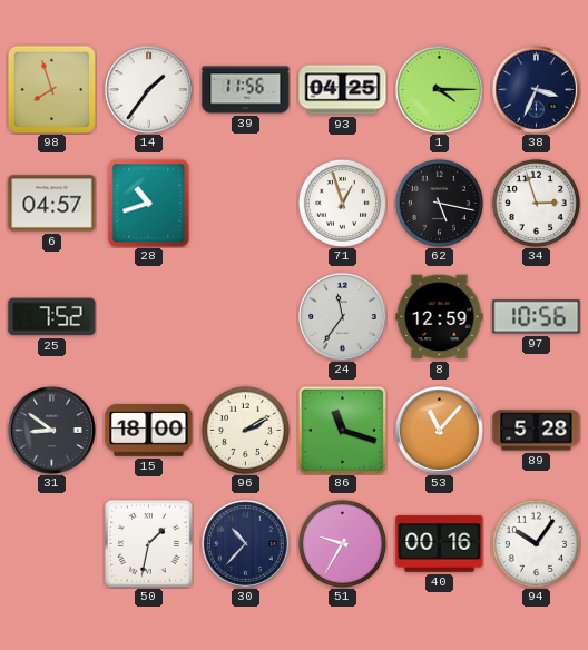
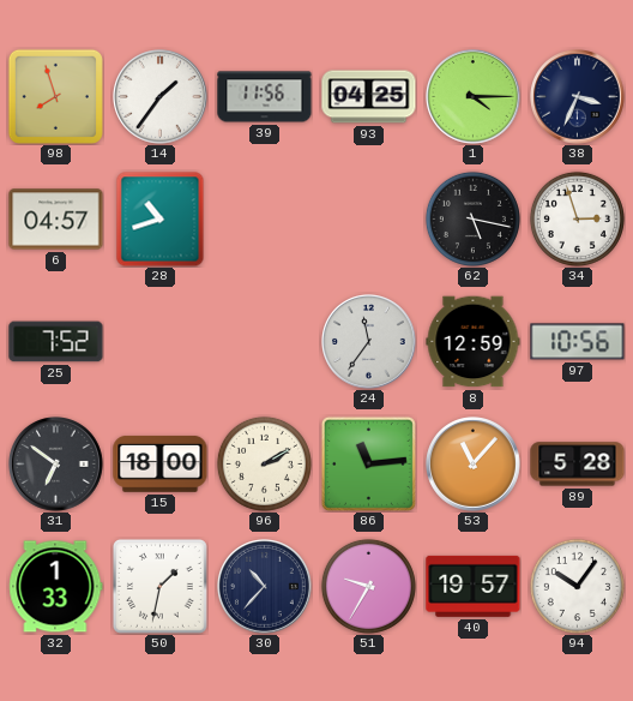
71: 12:57 -> none
31: 8:51 -> 6:51
86: 11:18 -> 11:14
32: none -> 1:33
40: 00:16 -> 19:57
